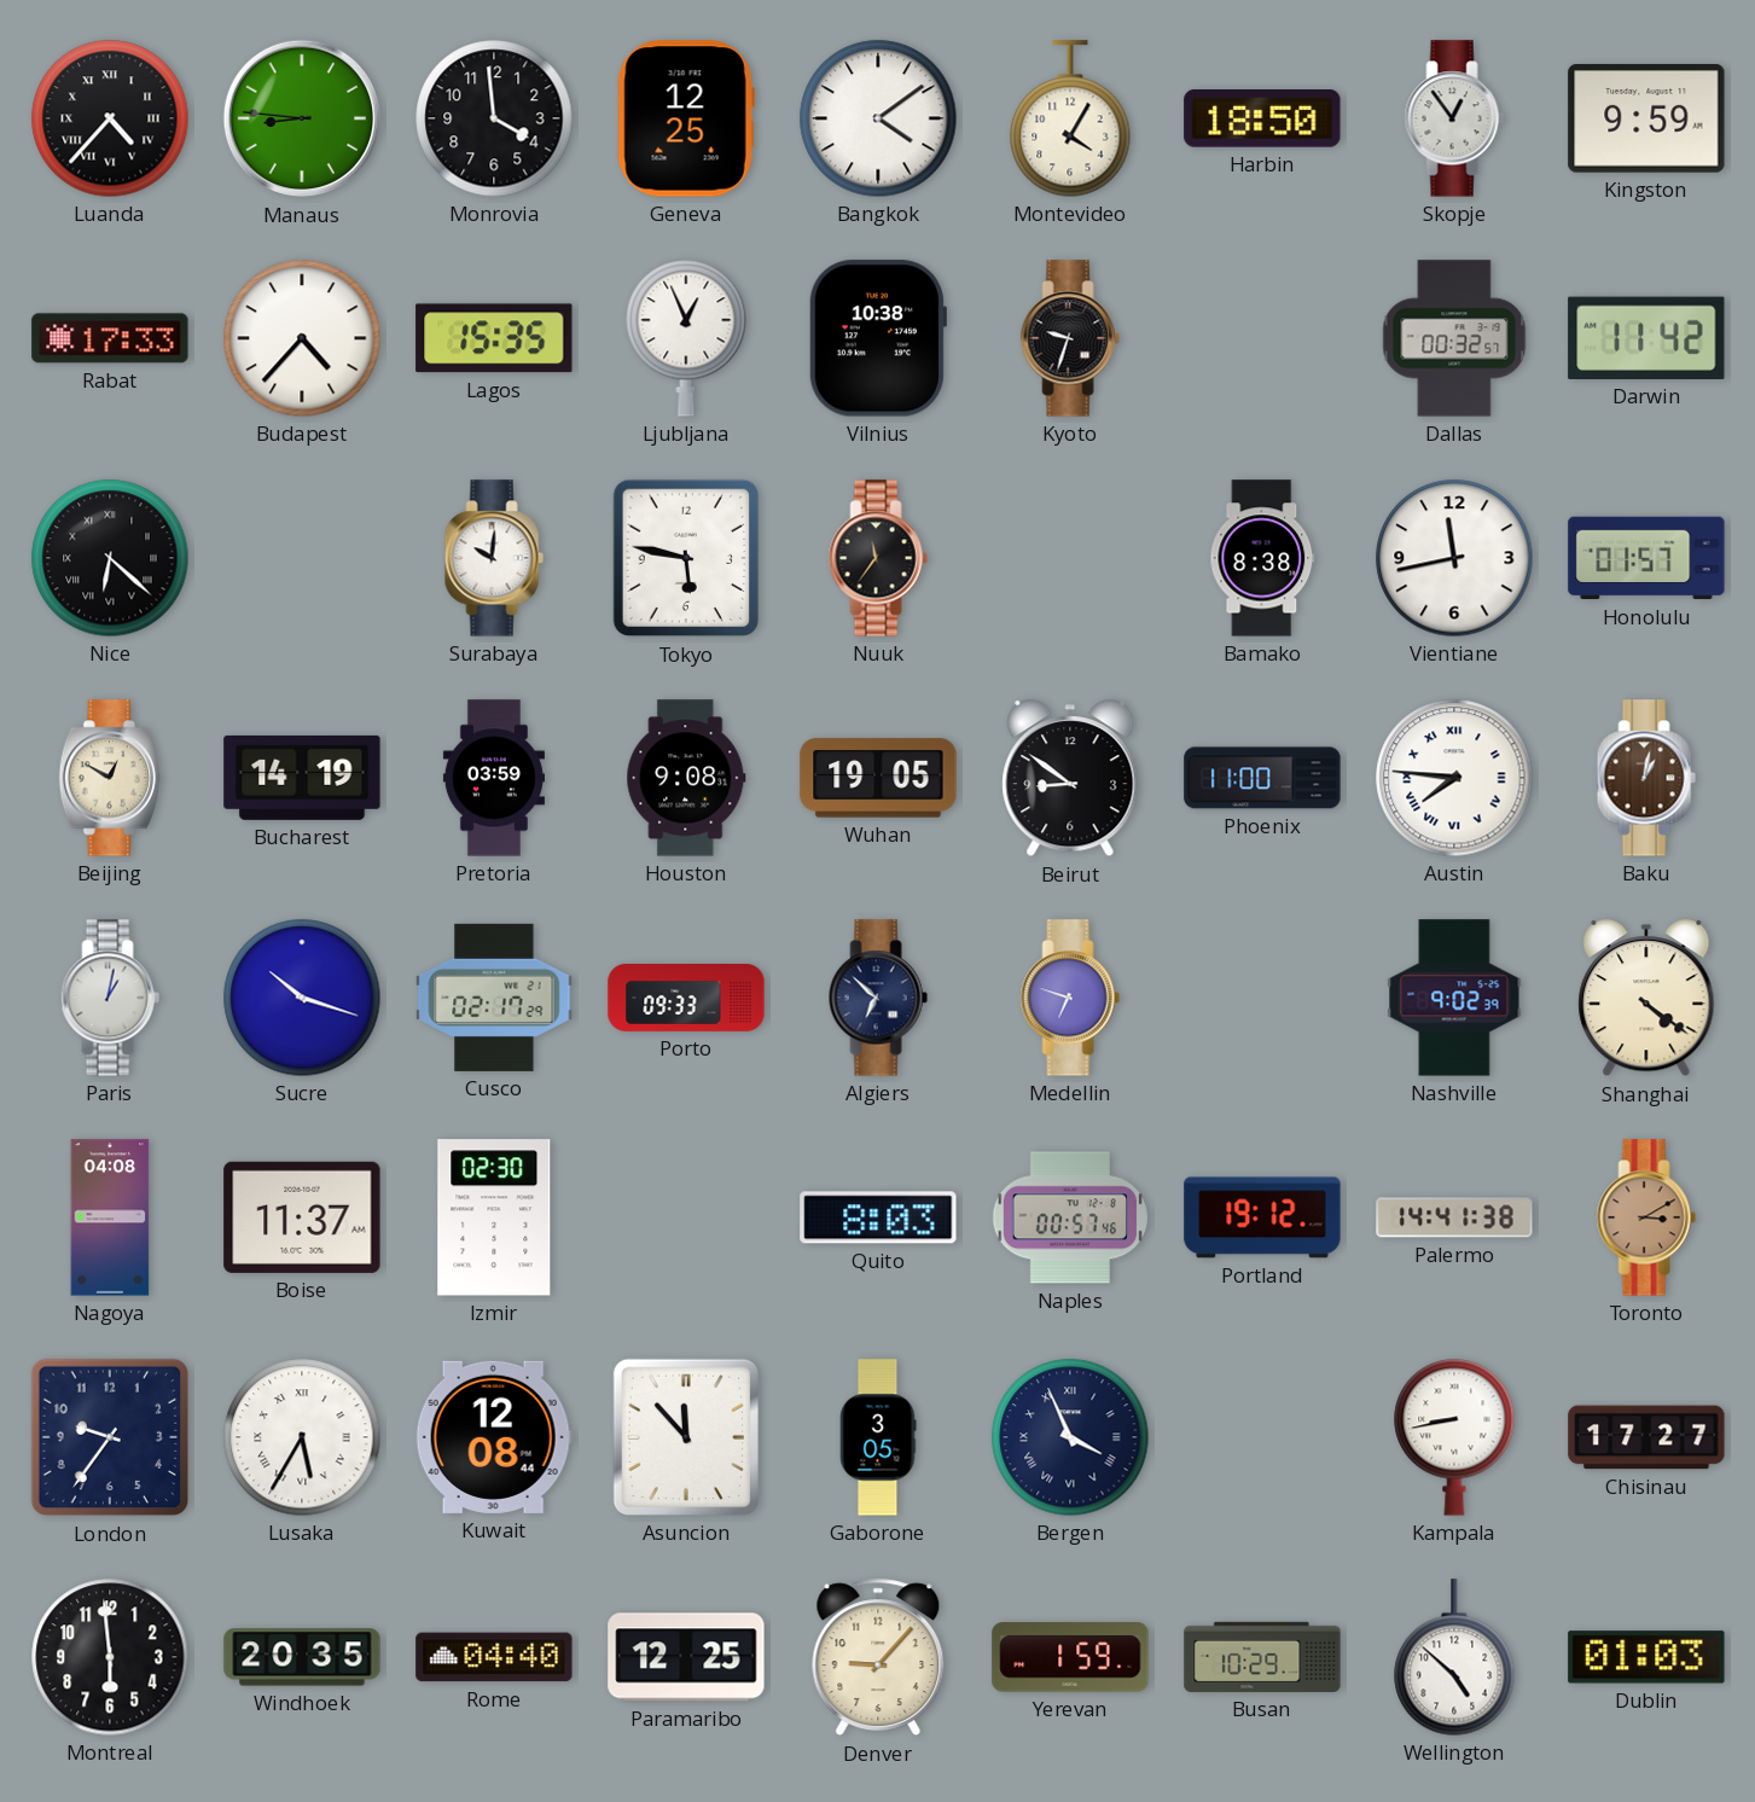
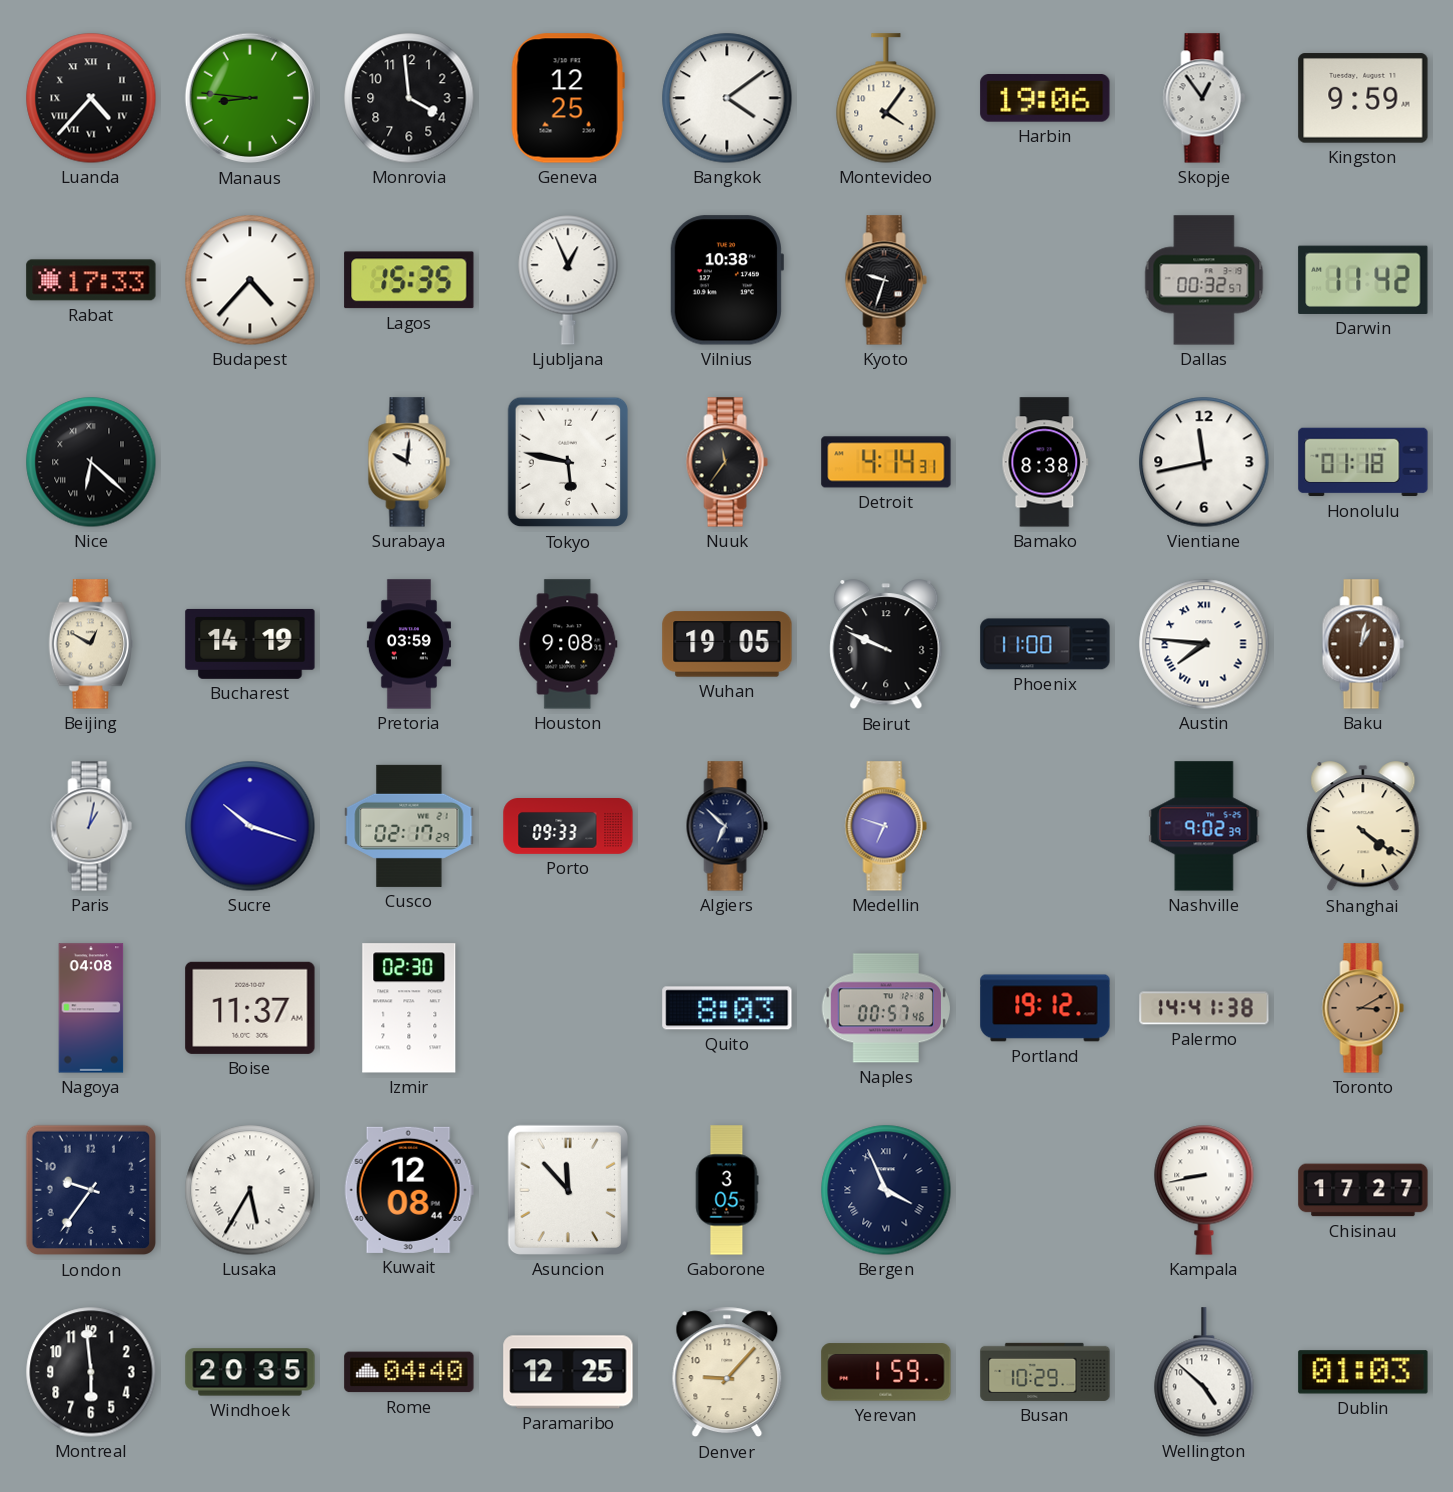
Montevideo: 4:05 -> 4:06
Harbin: 18:50 -> 19:06
Detroit: none -> 4:14
Honolulu: 01:57 -> 01:18
Beirut: 8:51 -> 9:49
